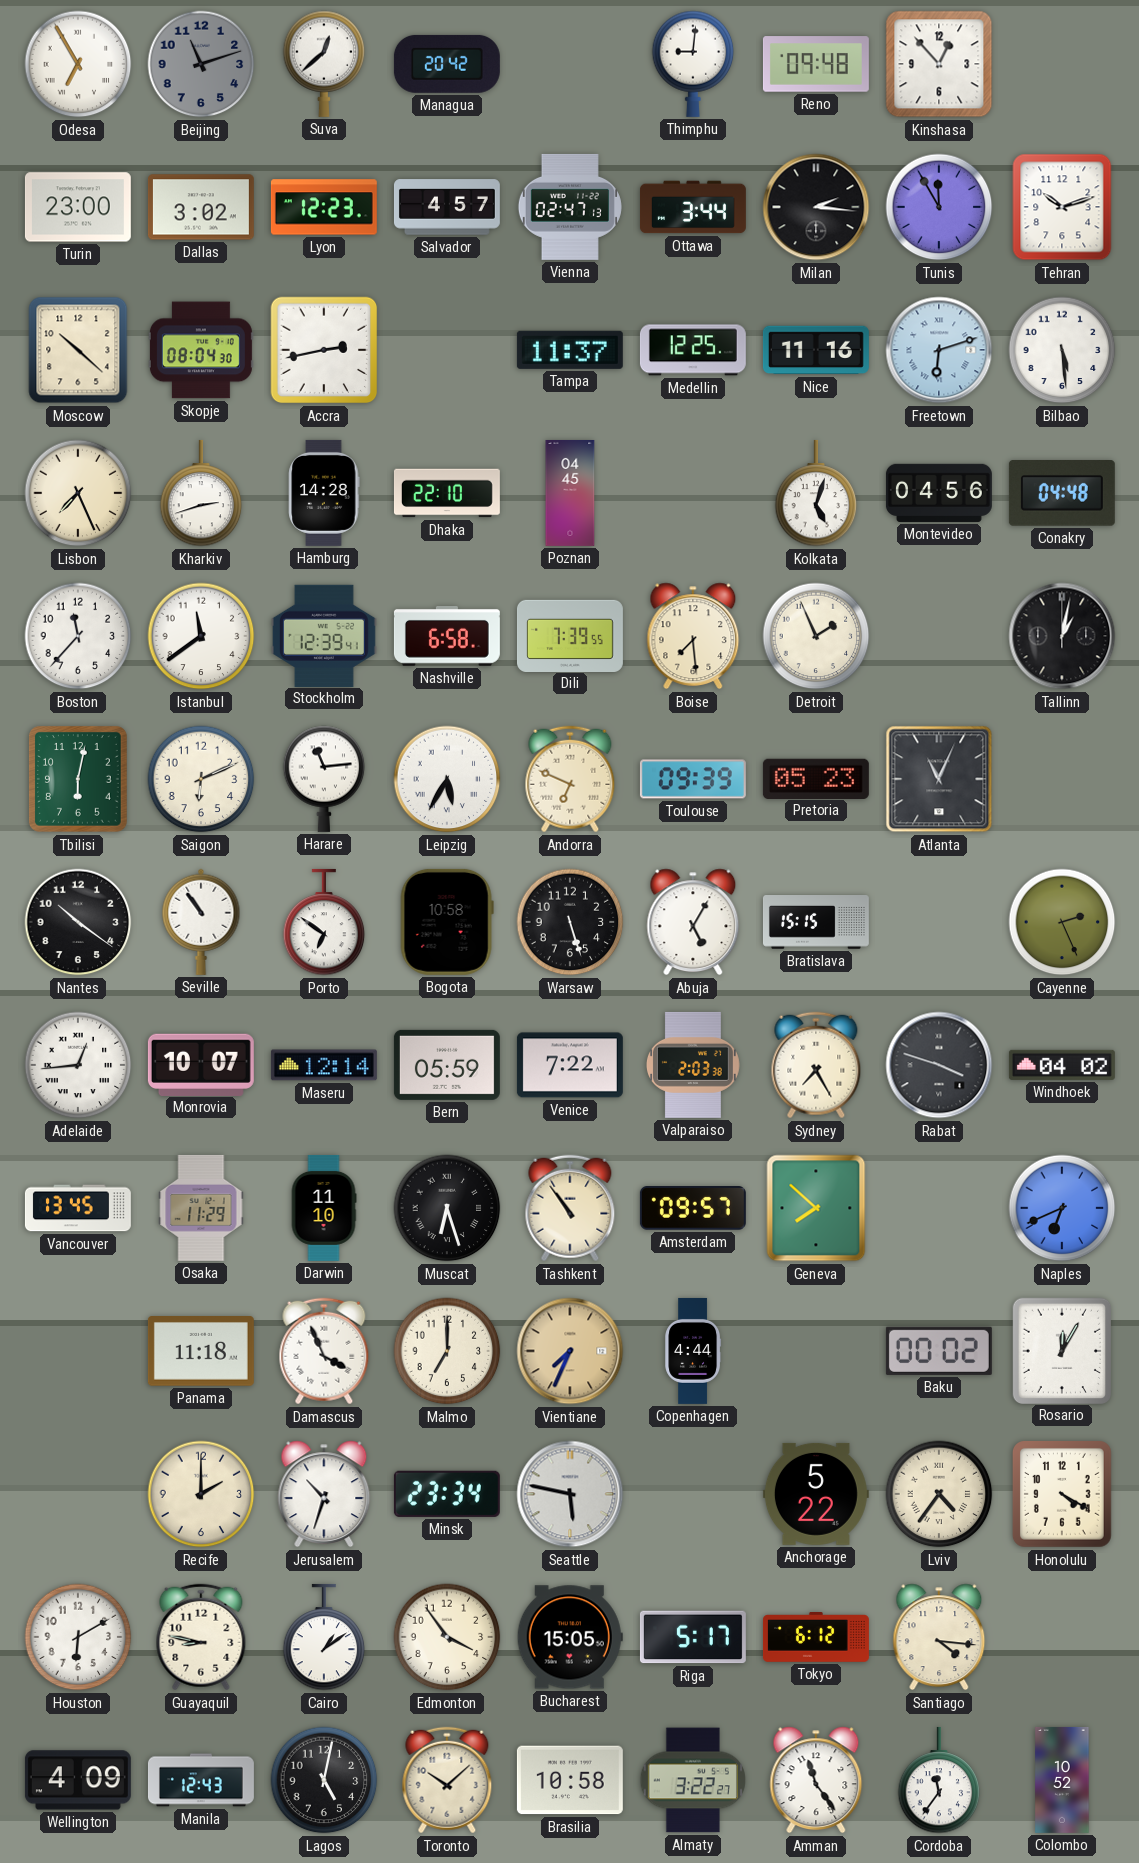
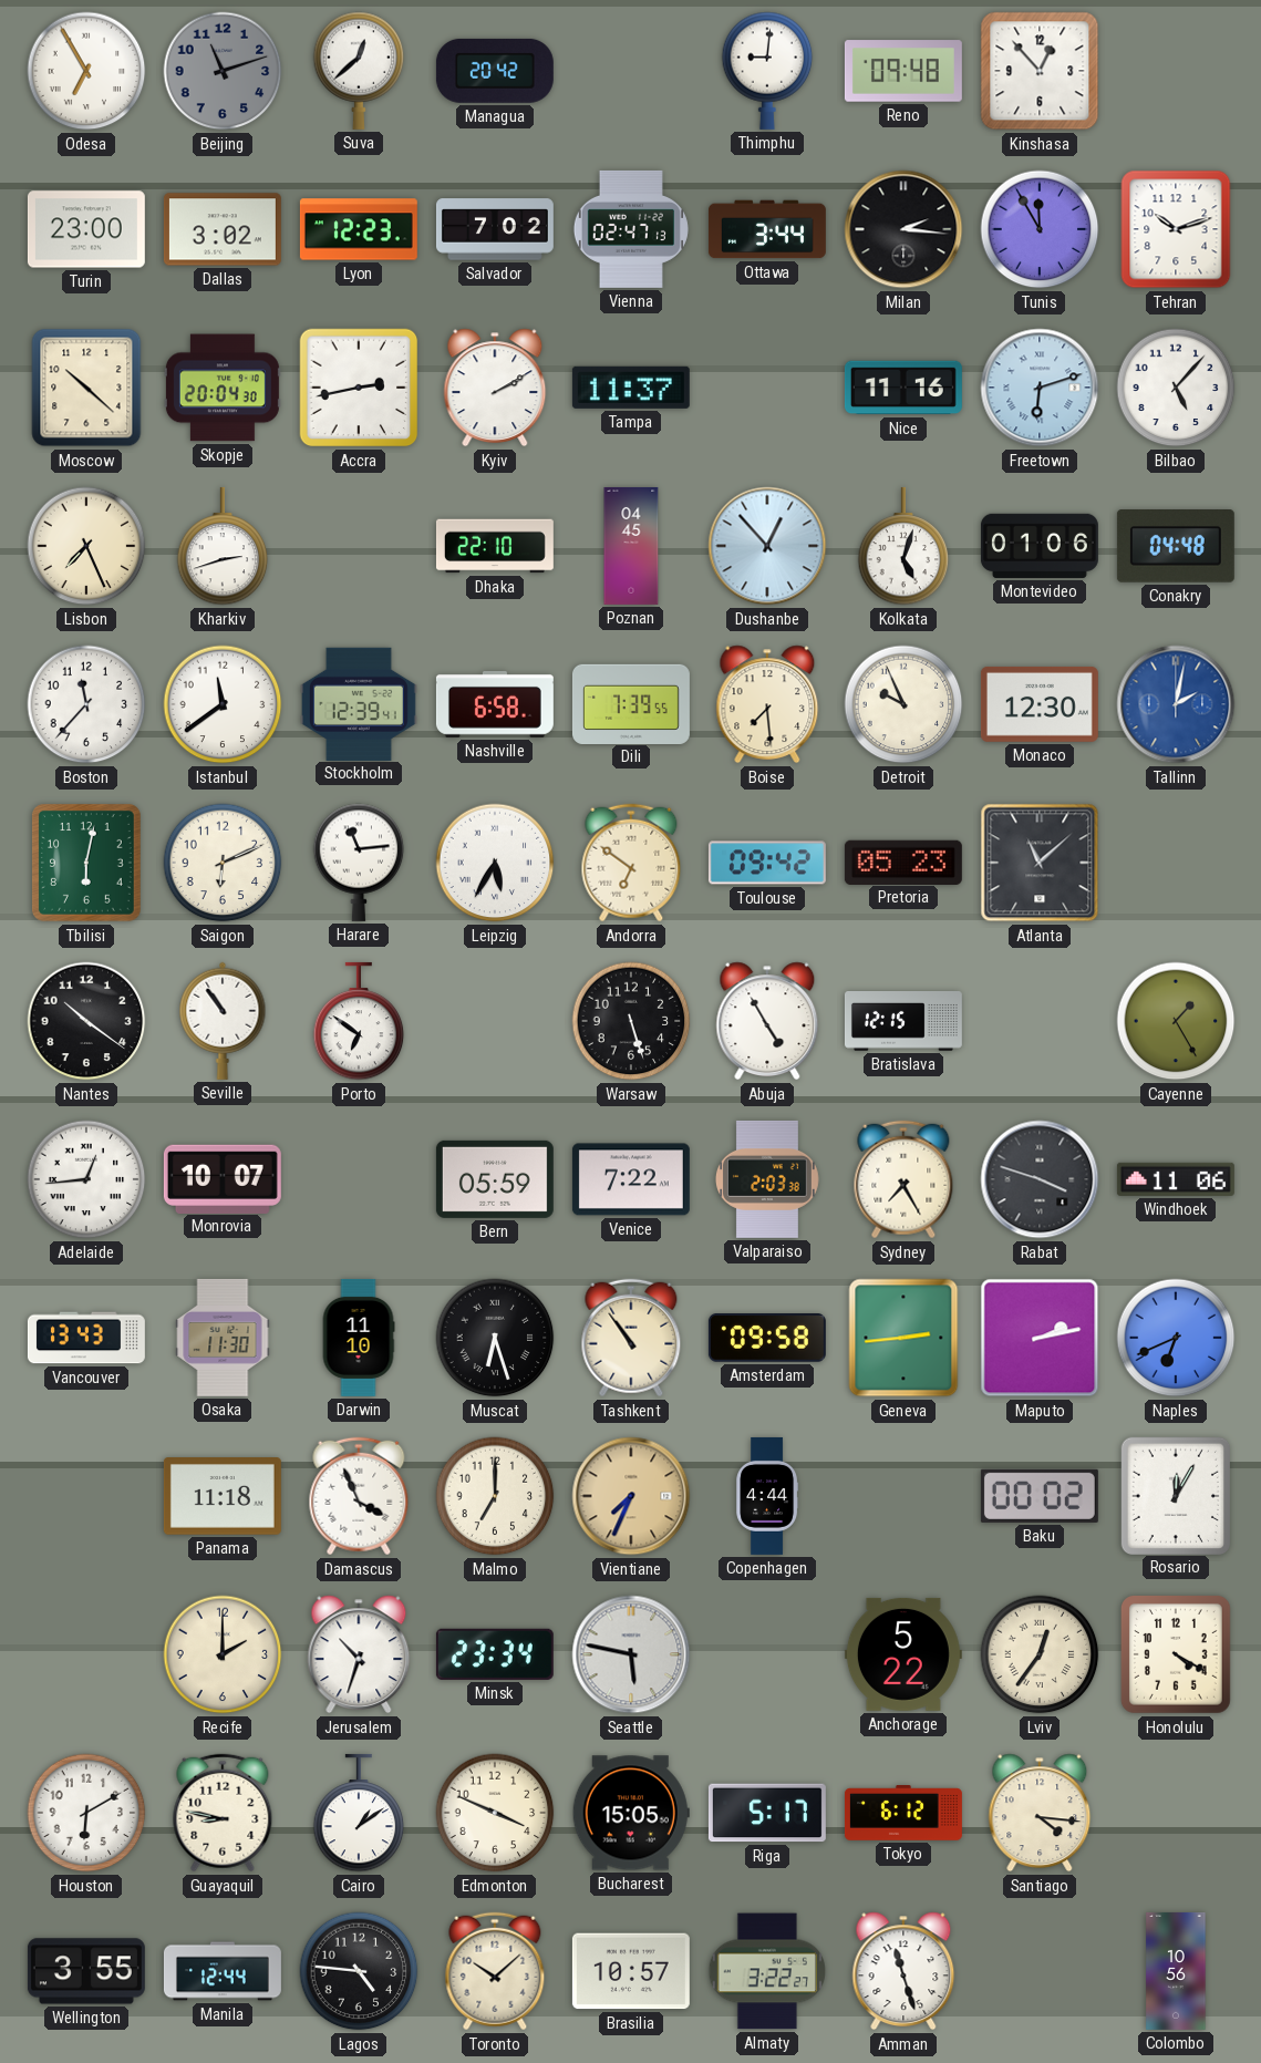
Salvador: 4:57 -> 7:02
Skopje: 08:04 -> 20:04
Kyiv: none -> 2:10
Medellin: 12:25 -> none
Bilbao: 5:29 -> 5:07
Hamburg: 14:28 -> none
Dushanbe: none -> 12:53
Montevideo: 04:56 -> 01:06
Detroit: 1:56 -> 9:56
Monaco: none -> 12:30
Tallinn: 1:02 -> 2:02
Tallinn dial: black -> blue
Andorra: 6:49 -> 6:51
Toulouse: 09:39 -> 09:42
Atlanta: 11:04 -> 11:08
Bogota: 10:58 -> none
Abuja: 5:05 -> 4:55
Bratislava: 15:15 -> 12:15
Cayenne: 2:26 -> 1:25
Maseru: 12:14 -> none
Windhoek: 04:02 -> 11:06
Vancouver: 13:45 -> 13:43
Osaka: 11:29 -> 11:30
Amsterdam: 09:57 -> 09:58
Geneva: 7:52 -> 2:44
Maputo: none -> 2:13
Lviv: 4:36 -> 12:36
Edmonton: 3:54 -> 3:49
Wellington: 4:09 -> 3:55
Manila: 12:43 -> 12:44
Lagos: 5:02 -> 4:46
Brasilia: 10:58 -> 10:57
Amman: 11:24 -> 11:27
Cordoba: 11:36 -> none
Colombo: 10:52 -> 10:56
